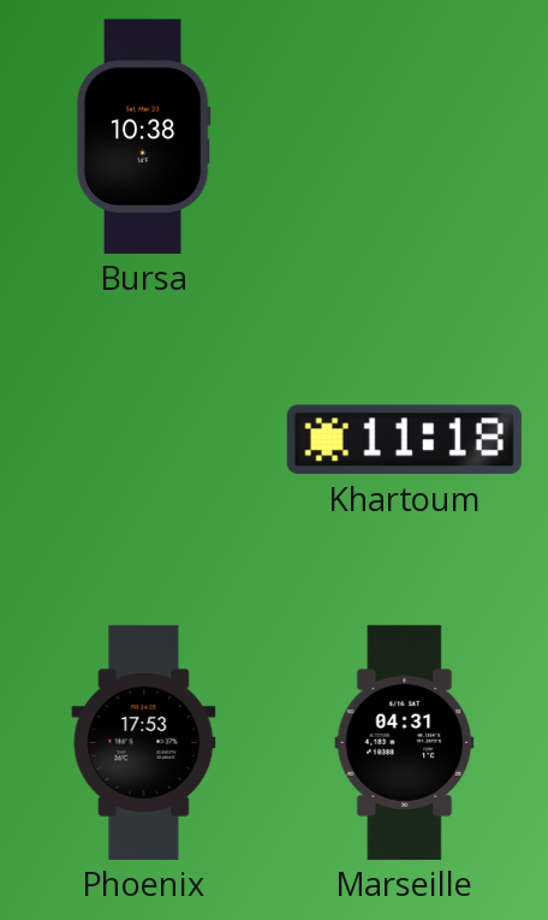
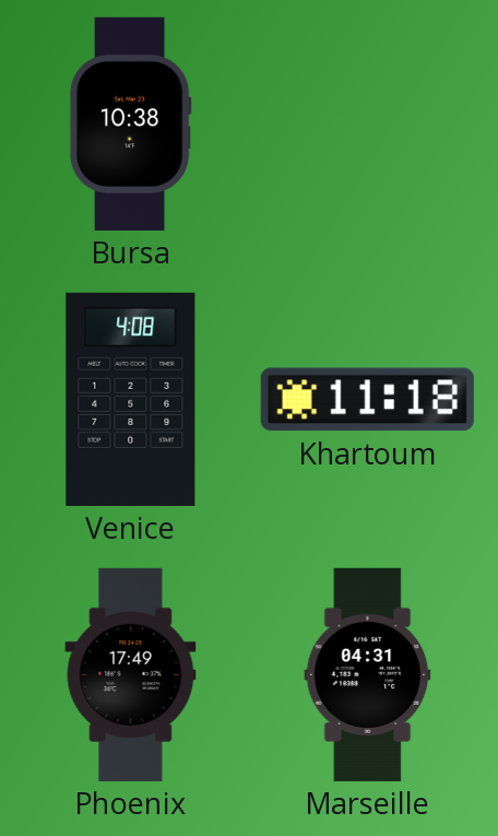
Venice: none -> 4:08
Phoenix: 17:53 -> 17:49
